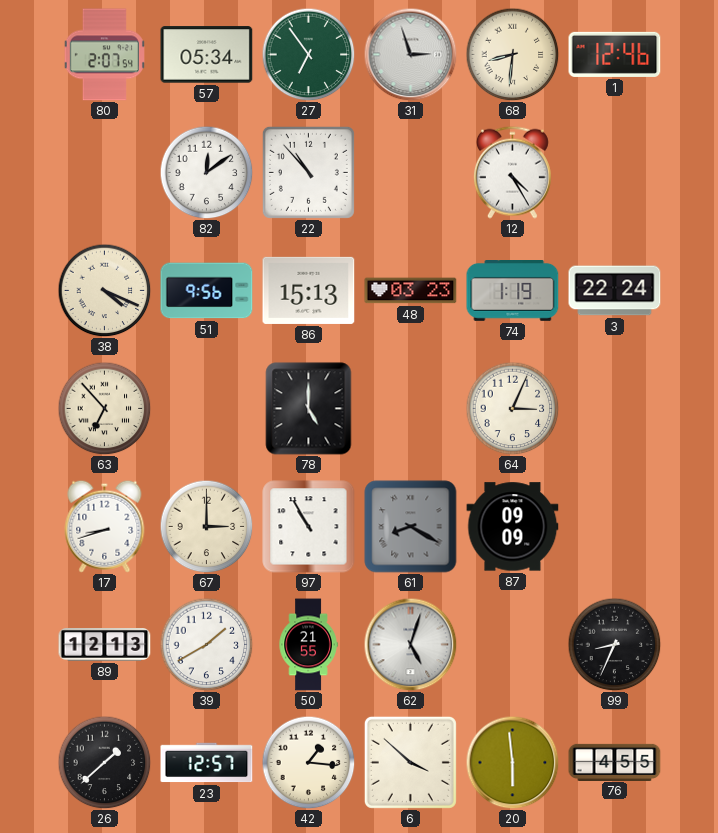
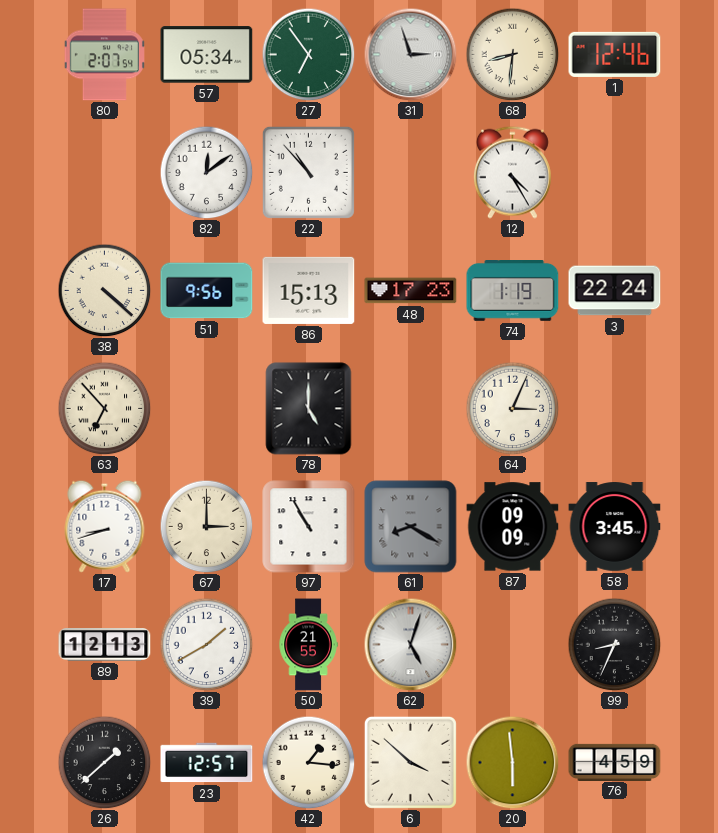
38: 4:19 -> 4:22
48: 03:23 -> 17:23
58: none -> 3:45
76: 4:55 -> 4:59
